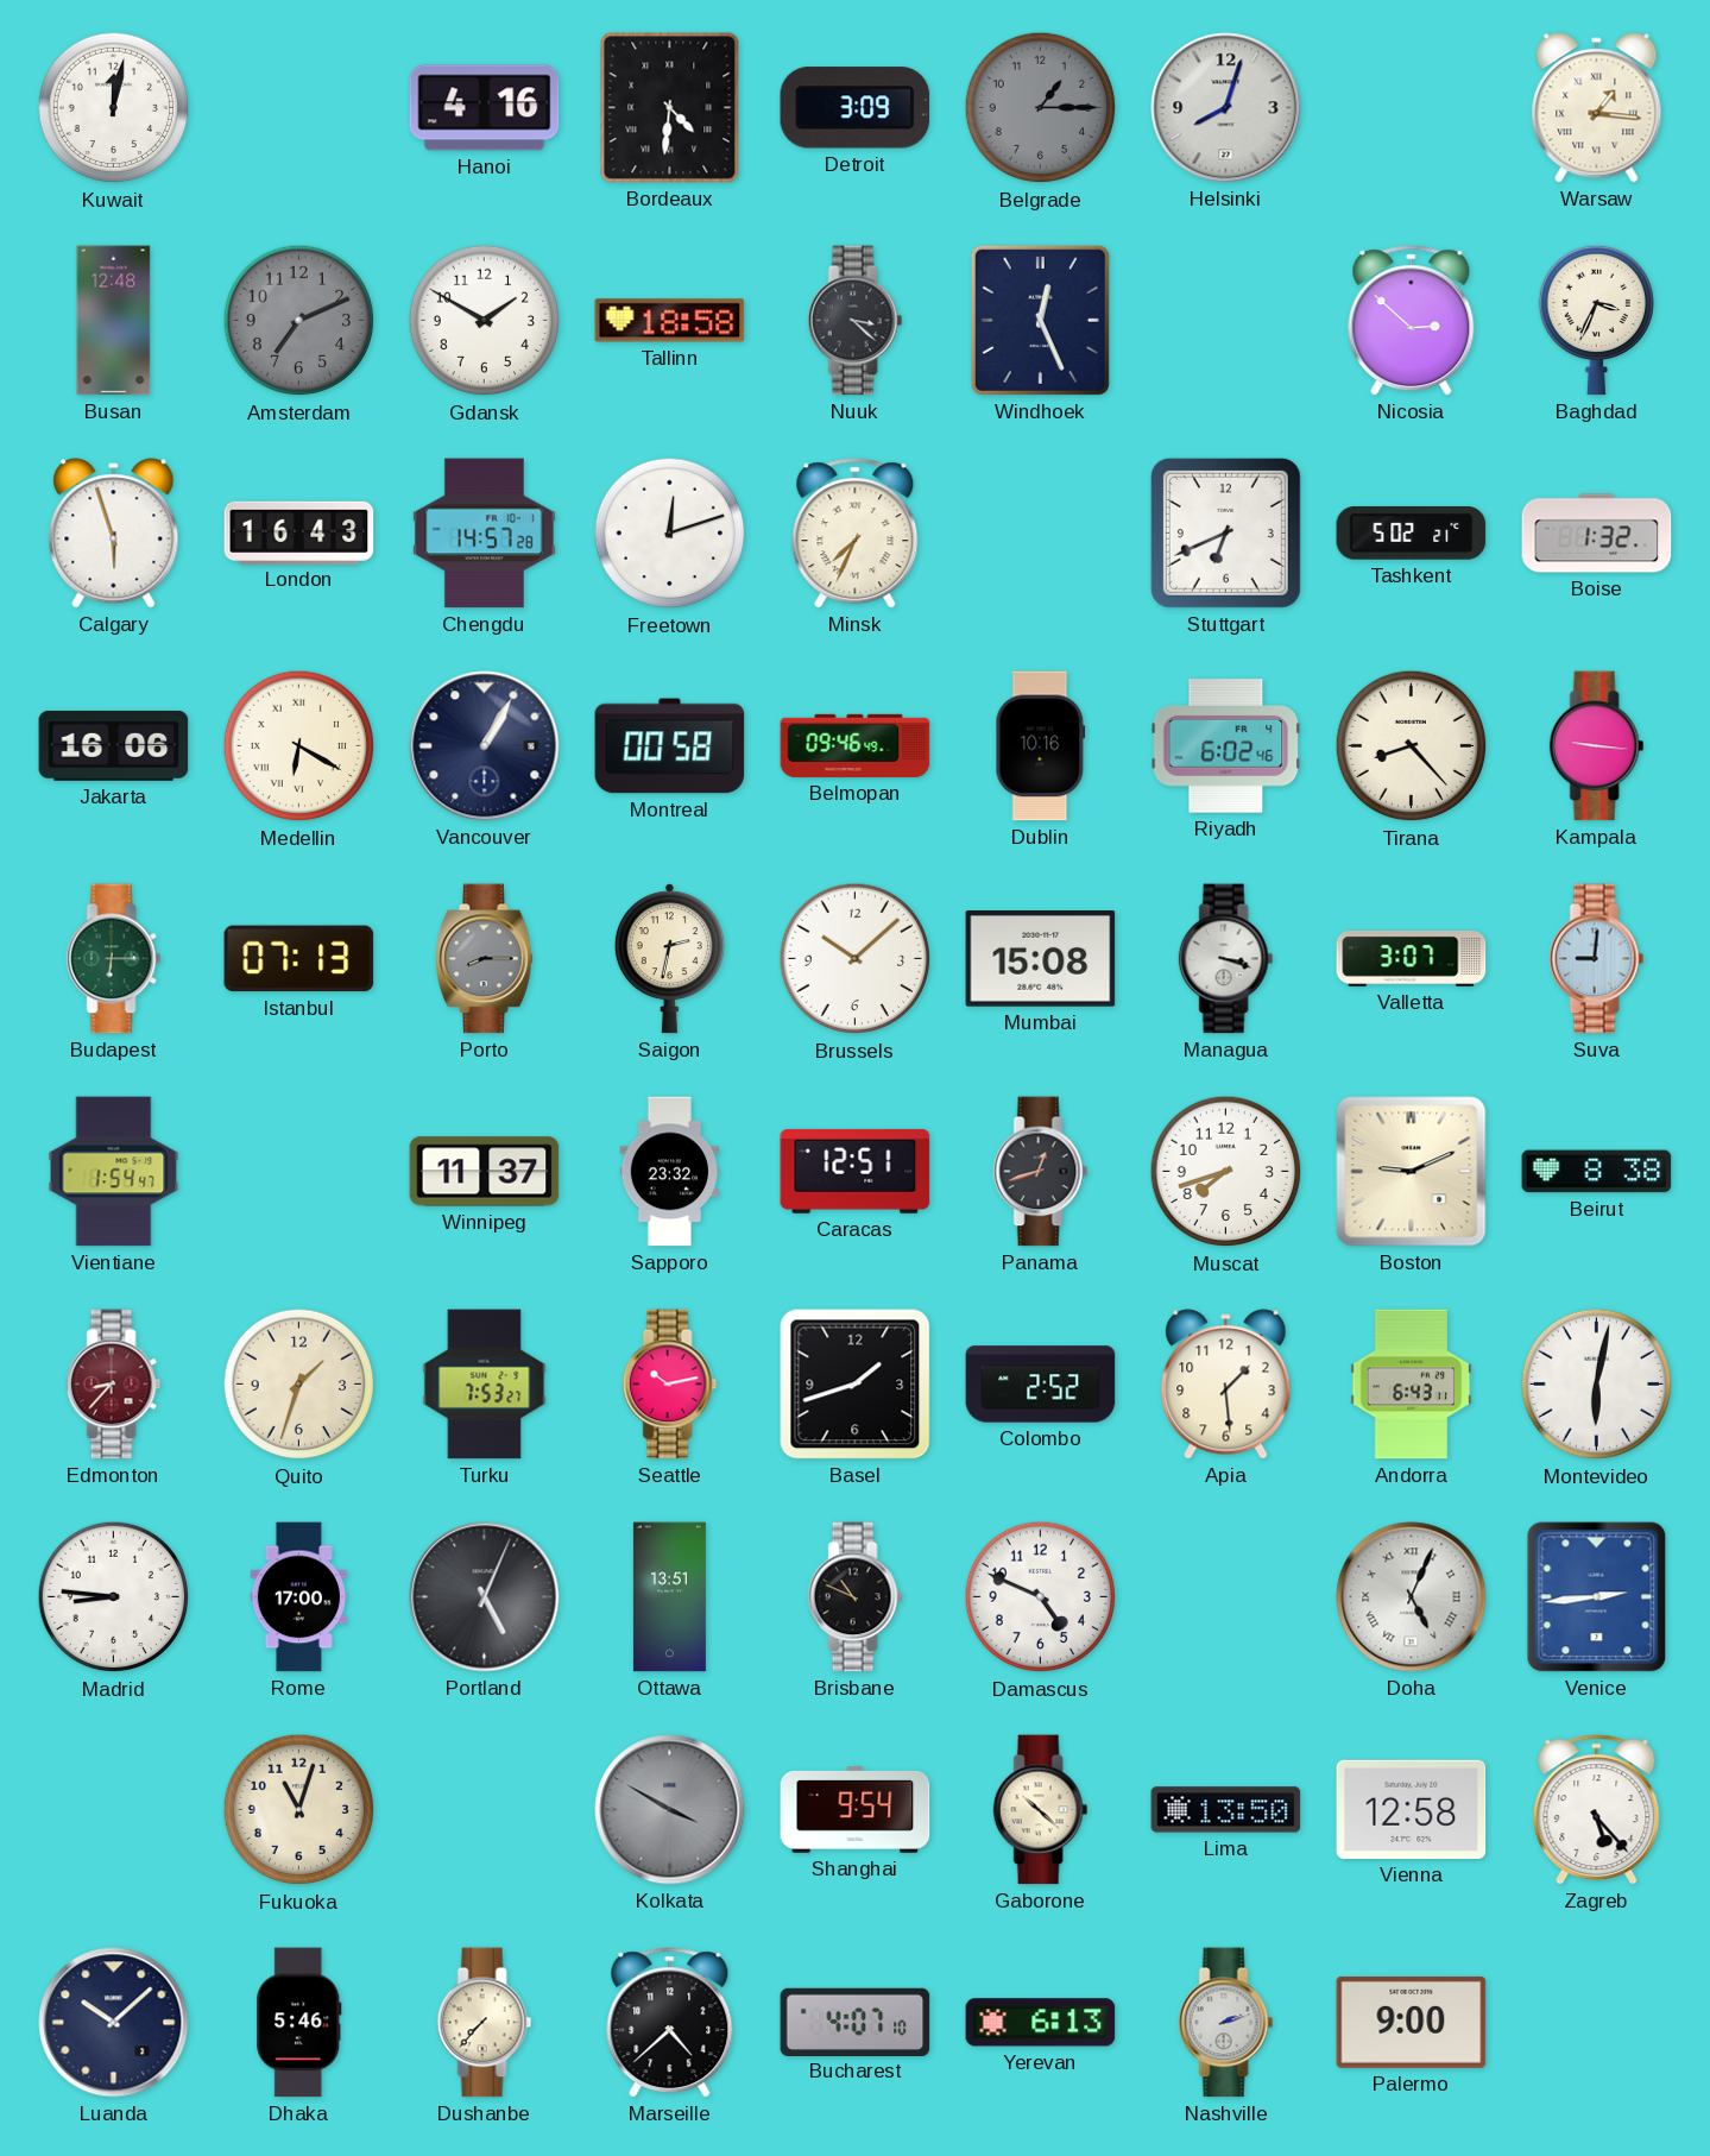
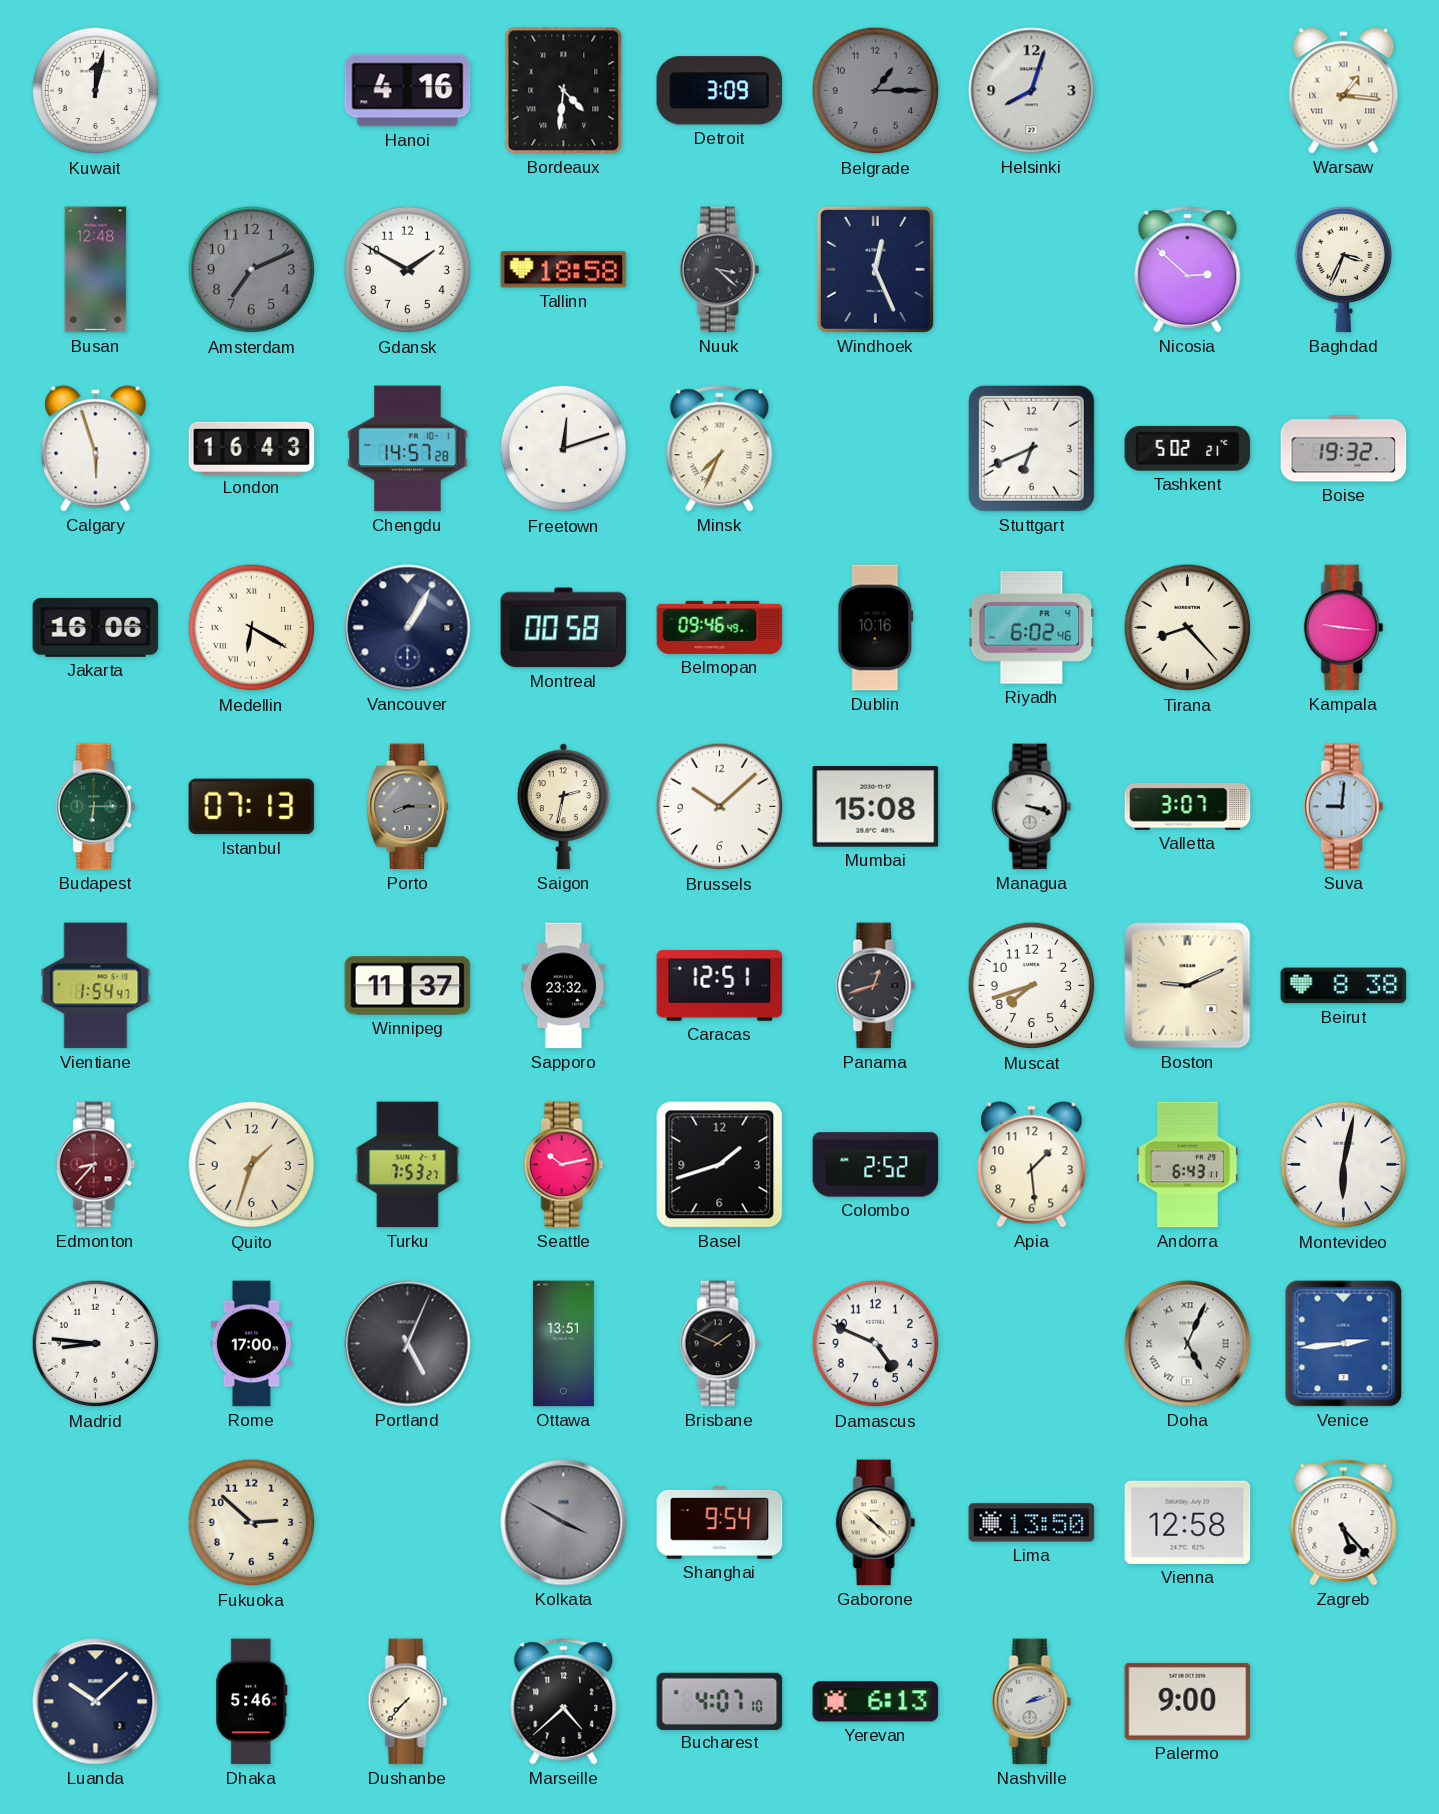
Boise: 1:32 -> 19:32
Brisbane: 10:49 -> 1:49
Fukuoka: 11:03 -> 2:52
